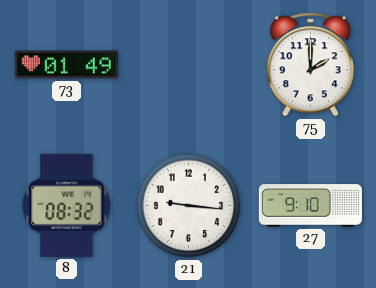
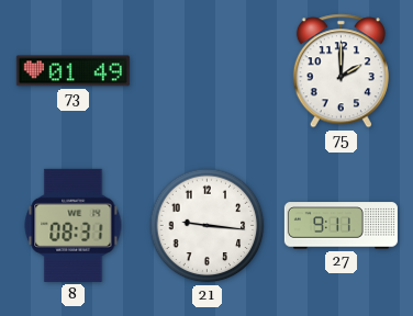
8: 08:32 -> 08:31
27: 9:10 -> 9:11
